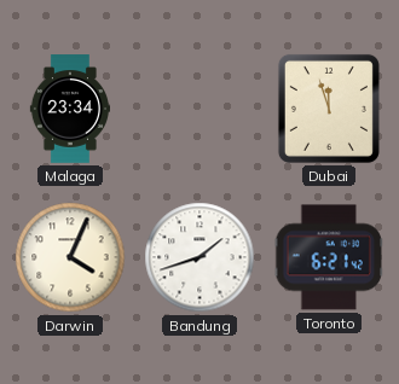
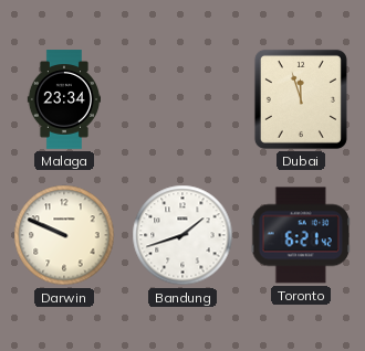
Darwin: 4:04 -> 9:49
